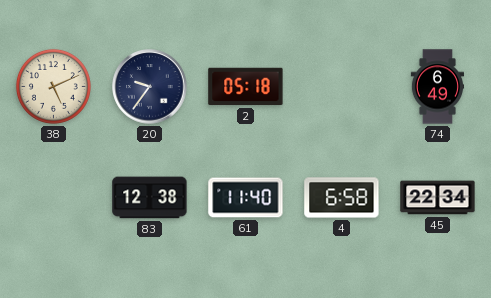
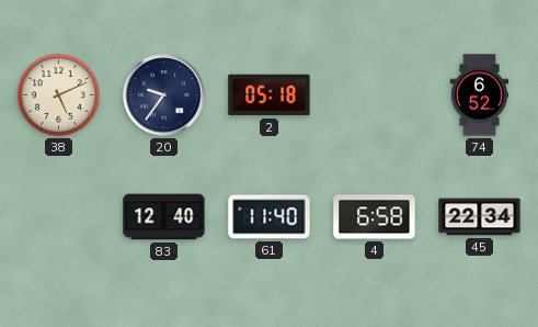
74: 6:49 -> 6:52
83: 12:38 -> 12:40
